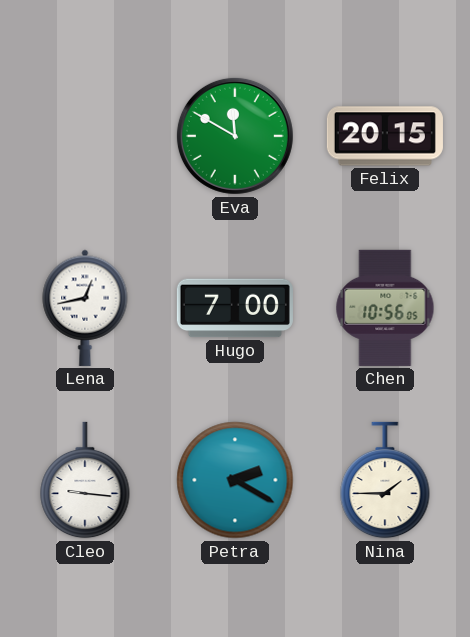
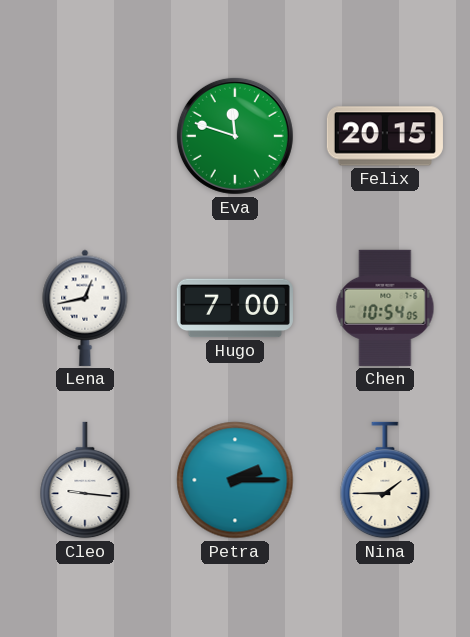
Eva: 11:50 -> 11:48
Chen: 10:56 -> 10:54
Petra: 2:20 -> 2:15
